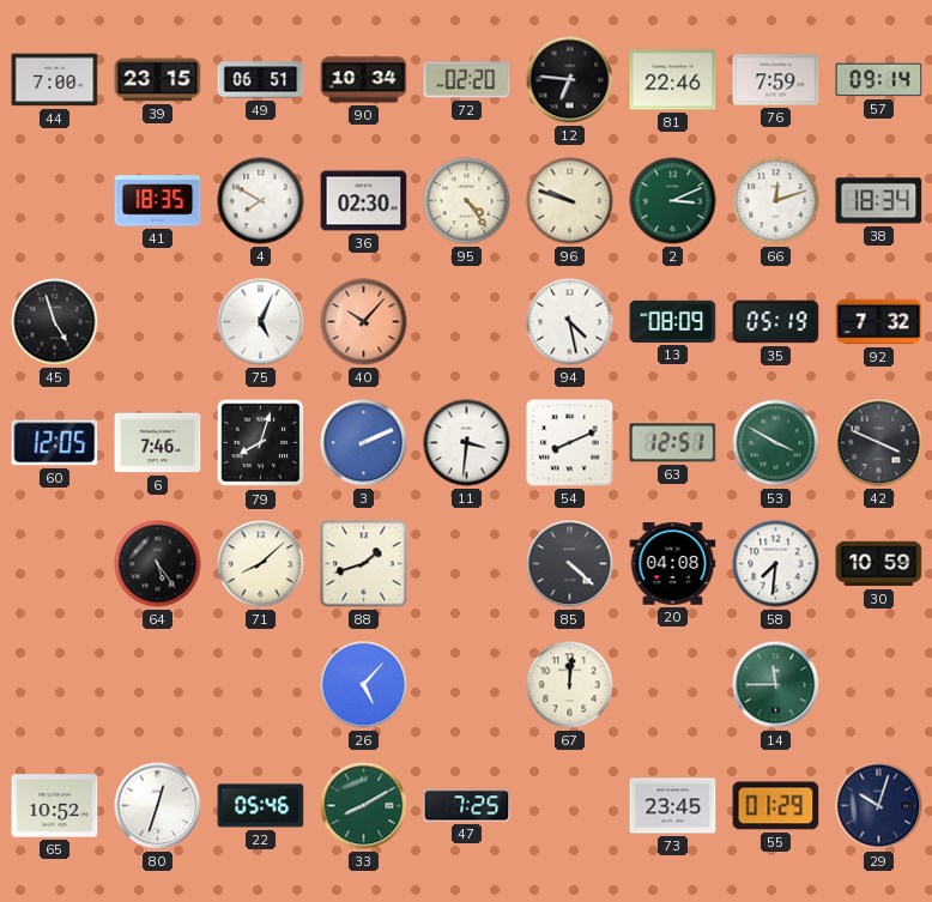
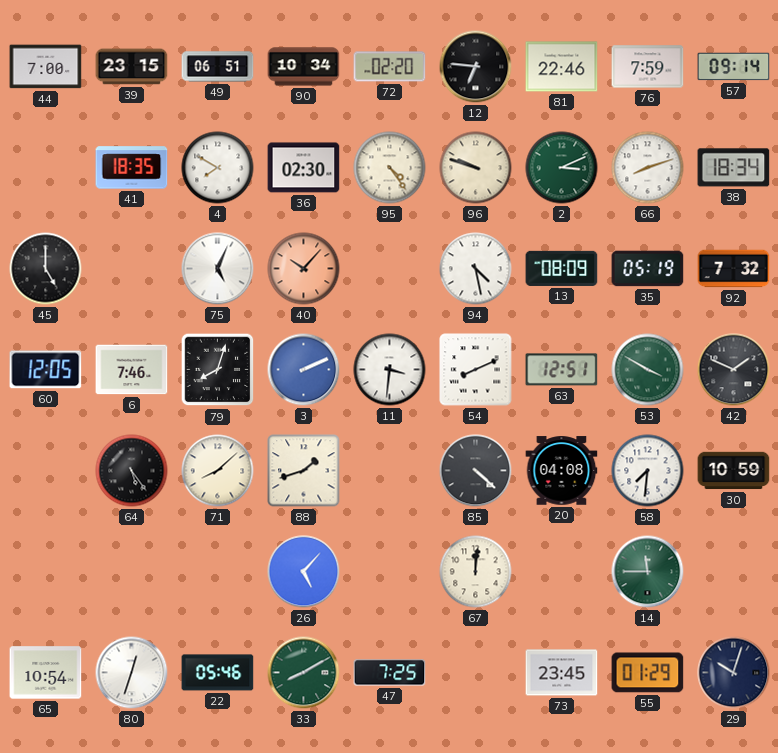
66: 12:12 -> 8:12
45: 4:57 -> 5:00
42: 3:49 -> 1:49
65: 10:52 -> 10:54
